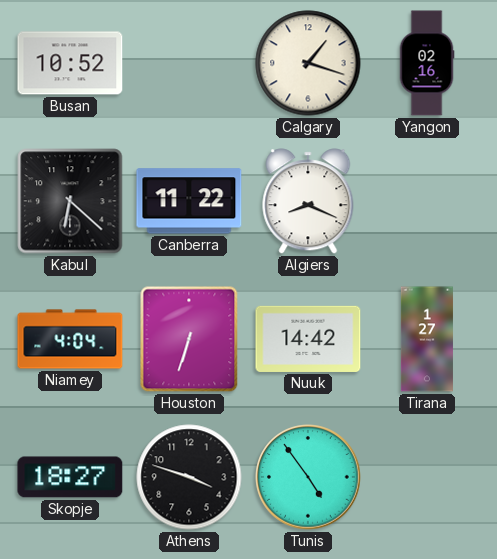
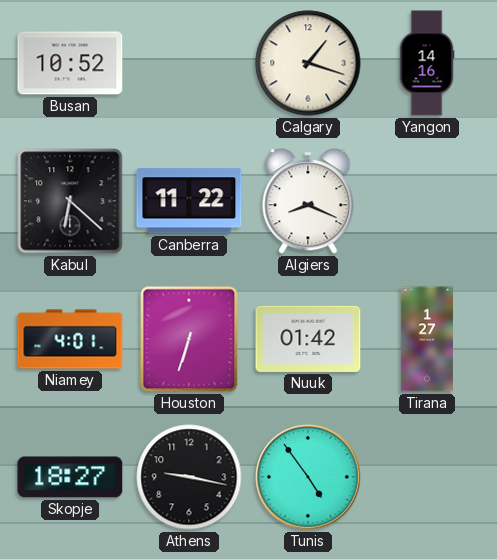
Yangon: 02:16 -> 14:16
Niamey: 4:04 -> 4:01
Nuuk: 14:42 -> 01:42
Athens: 3:48 -> 9:17
